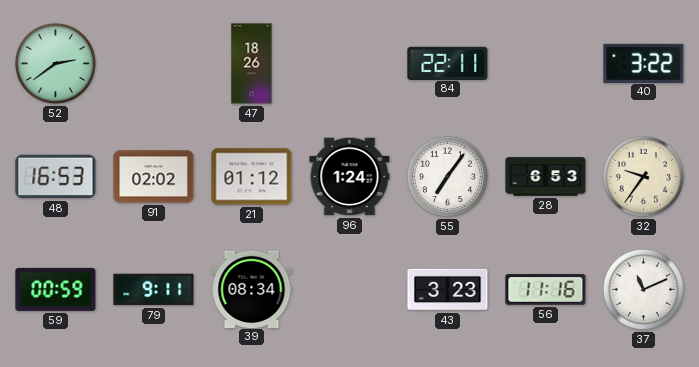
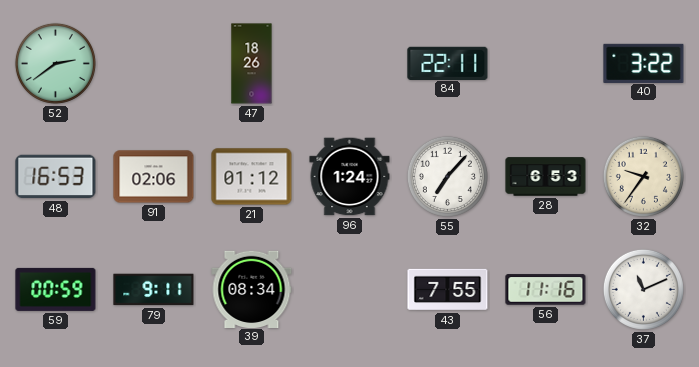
91: 02:02 -> 02:06
55: 7:06 -> 7:07
43: 3:23 -> 7:55
